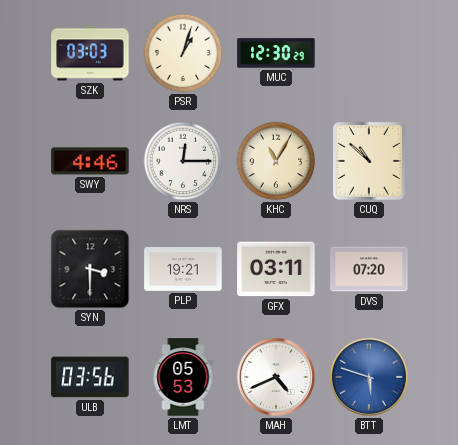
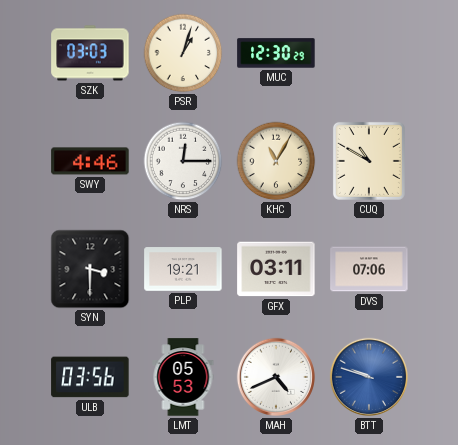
CUQ: 10:52 -> 10:50
DVS: 07:20 -> 07:06
BTT: 5:48 -> 9:48
